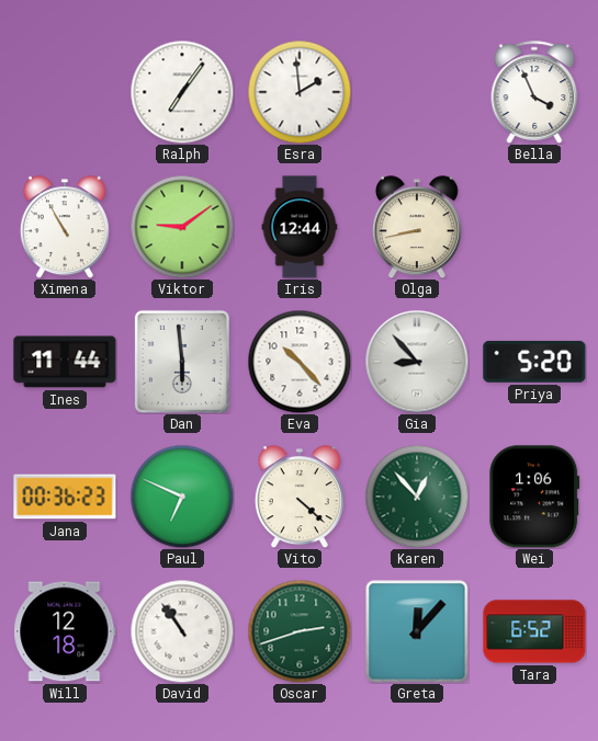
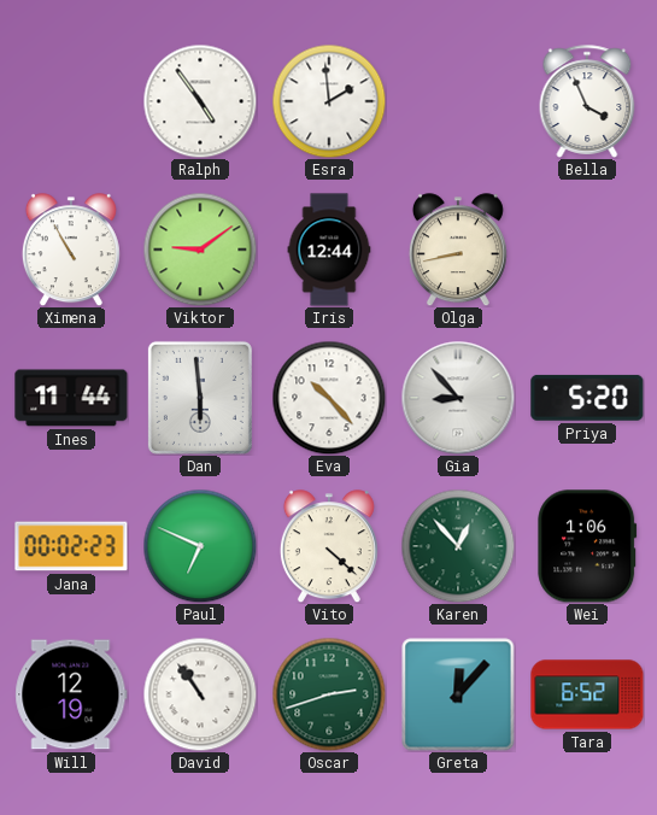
Ralph: 7:06 -> 4:54
Jana: 00:36 -> 00:02
Will: 12:18 -> 12:19
